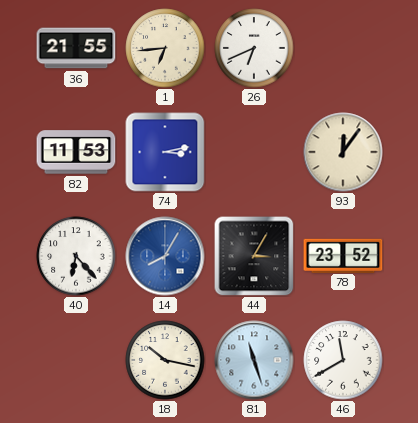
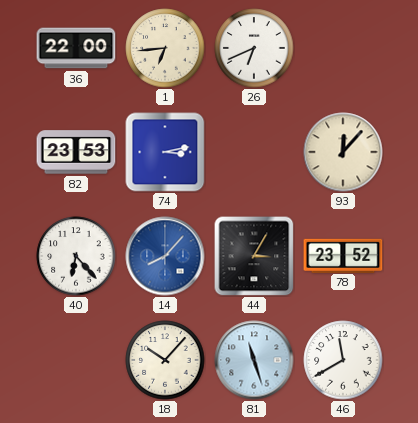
36: 21:55 -> 22:00
82: 11:53 -> 23:53
93: 12:06 -> 12:07
14: 8:05 -> 8:07
18: 10:17 -> 10:07
